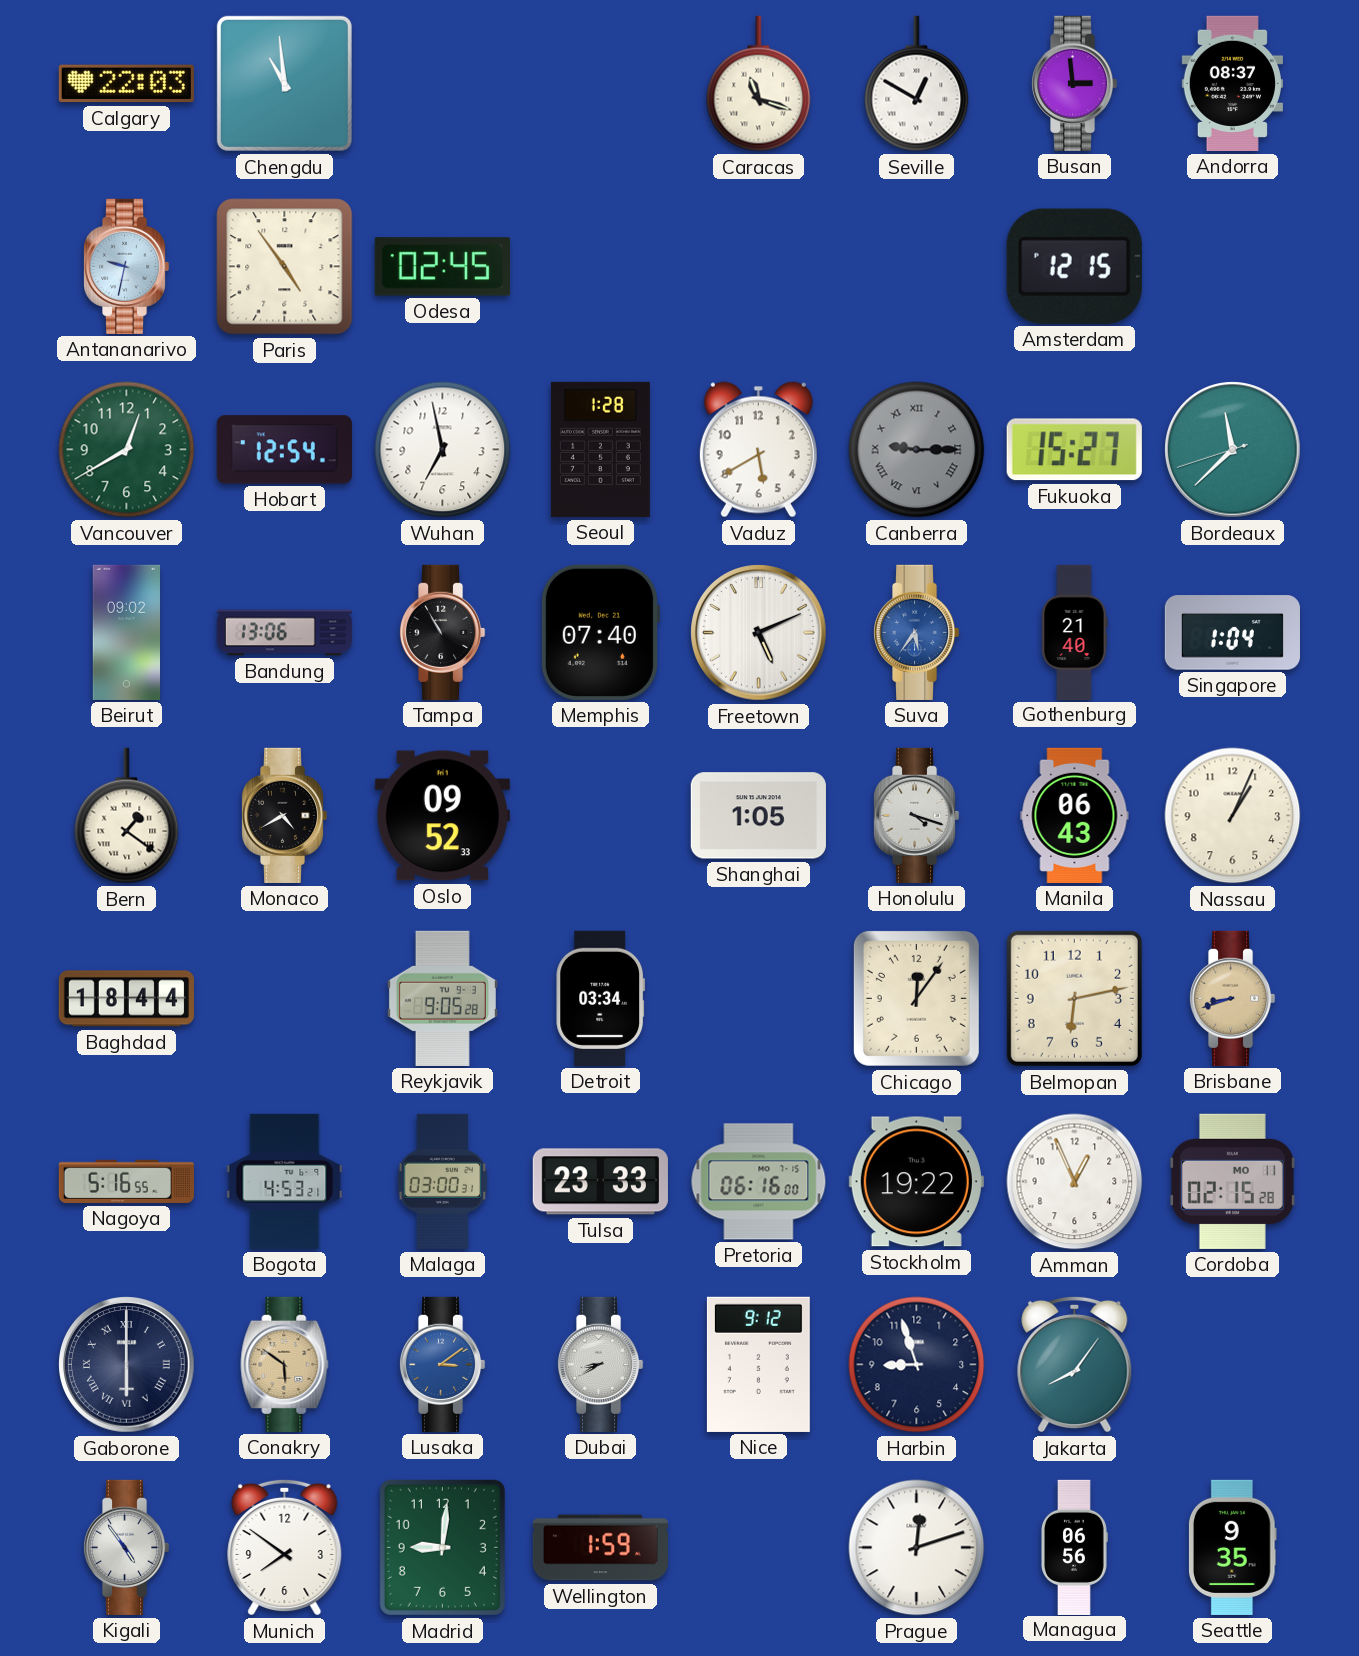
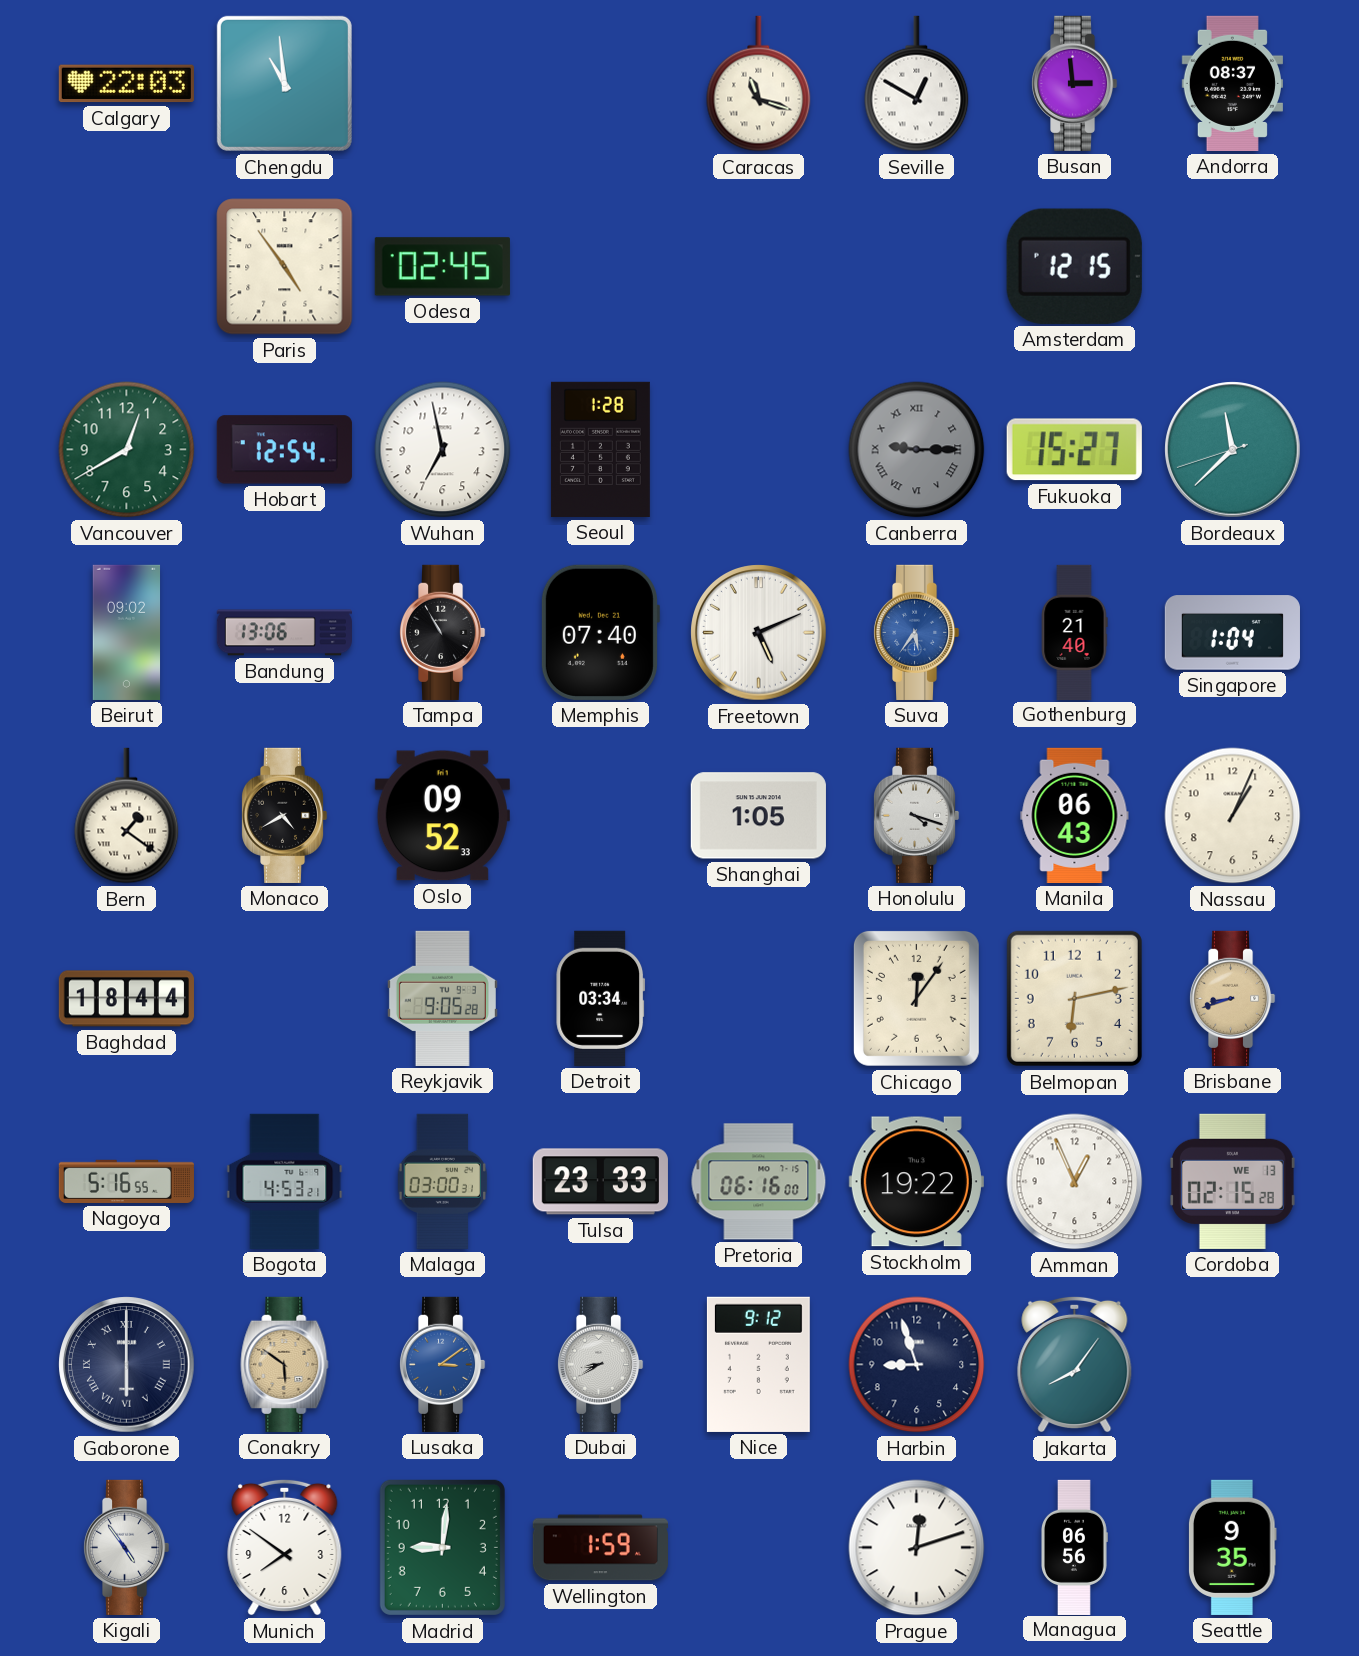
Antananarivo: 9:32 -> none
Vaduz: 5:40 -> none
Cordoba date: MO 11 -> WE 13
